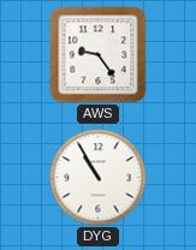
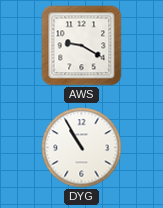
AWS: 9:24 -> 9:20
